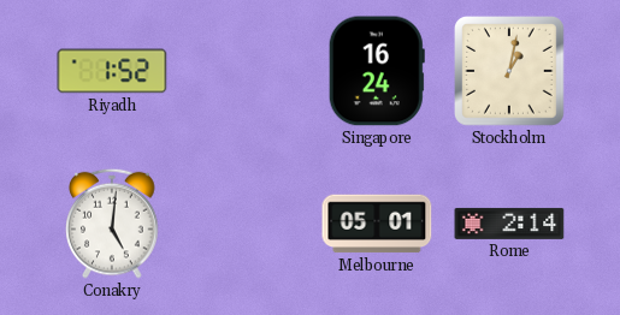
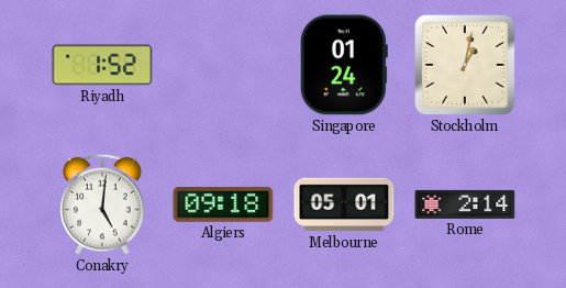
Singapore: 16:24 -> 01:24
Algiers: none -> 09:18
